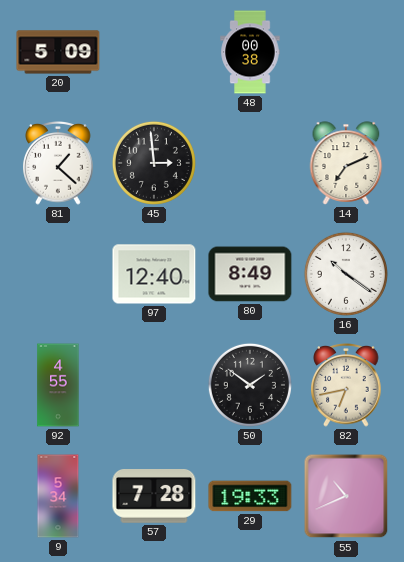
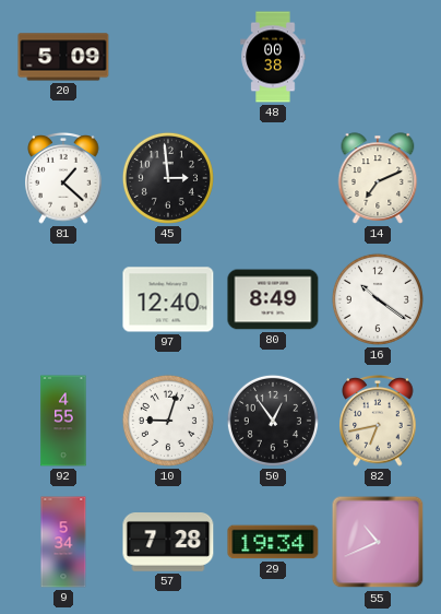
10: none -> 9:03
50: 1:51 -> 12:54
29: 19:33 -> 19:34
